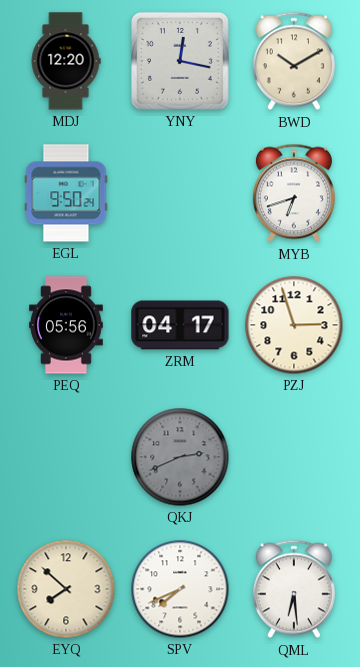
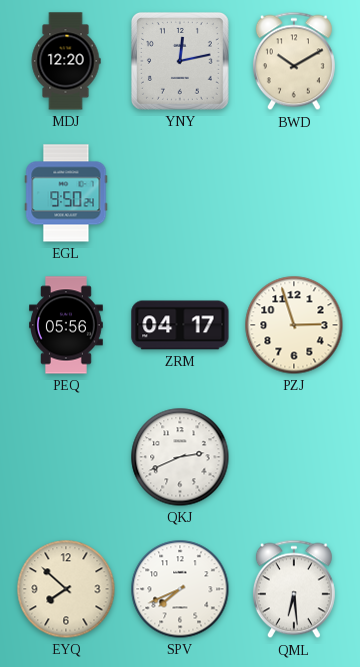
YNY: 12:17 -> 12:13
MYB: 6:42 -> none
QKJ dial: grey -> white
